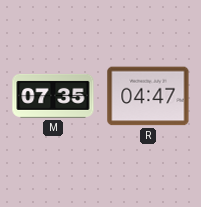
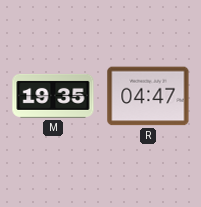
M: 07:35 -> 19:35
